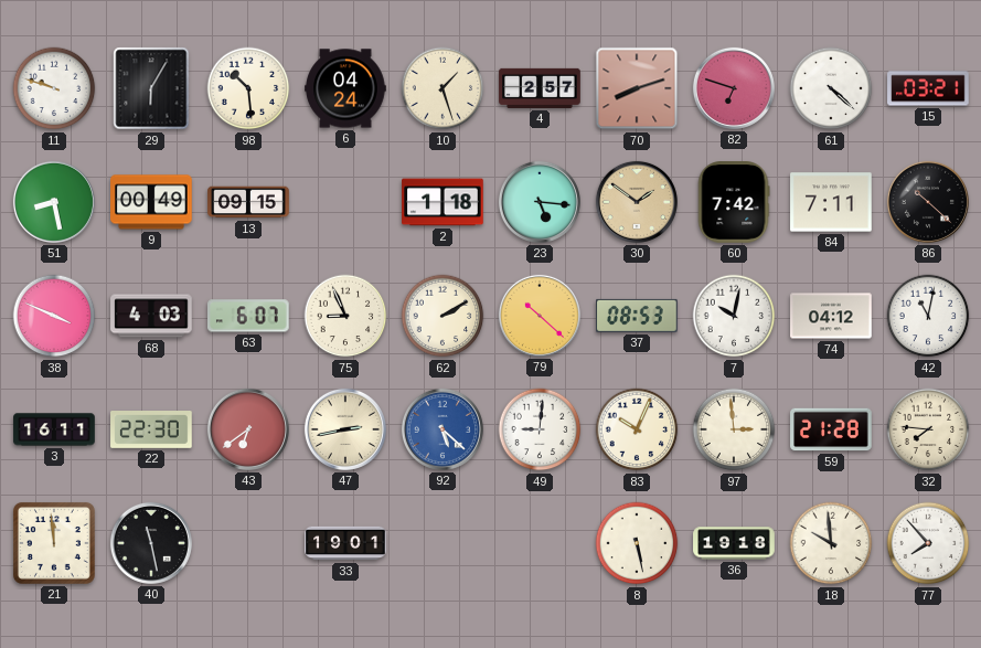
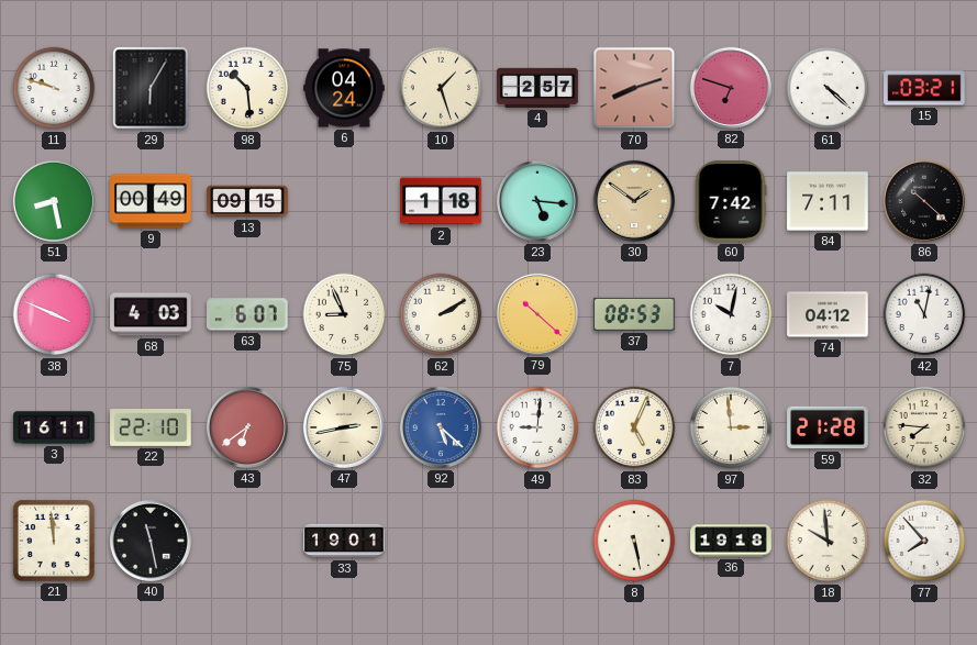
22: 22:30 -> 22:10
83: 10:04 -> 5:04
